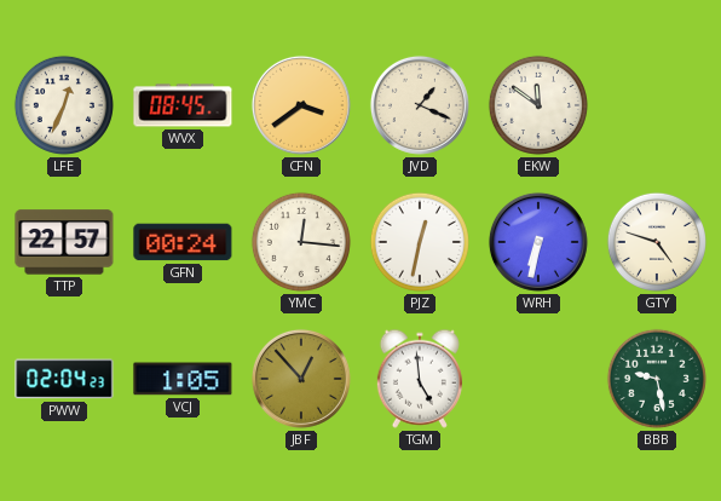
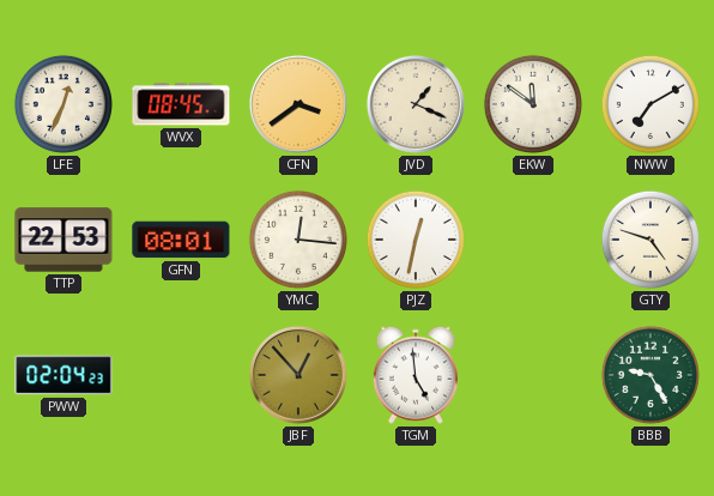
NWW: none -> 7:10
TTP: 22:57 -> 22:53
GFN: 00:24 -> 08:01
WRH: 6:32 -> none
VCJ: 1:05 -> none
BBB: 9:28 -> 9:25
